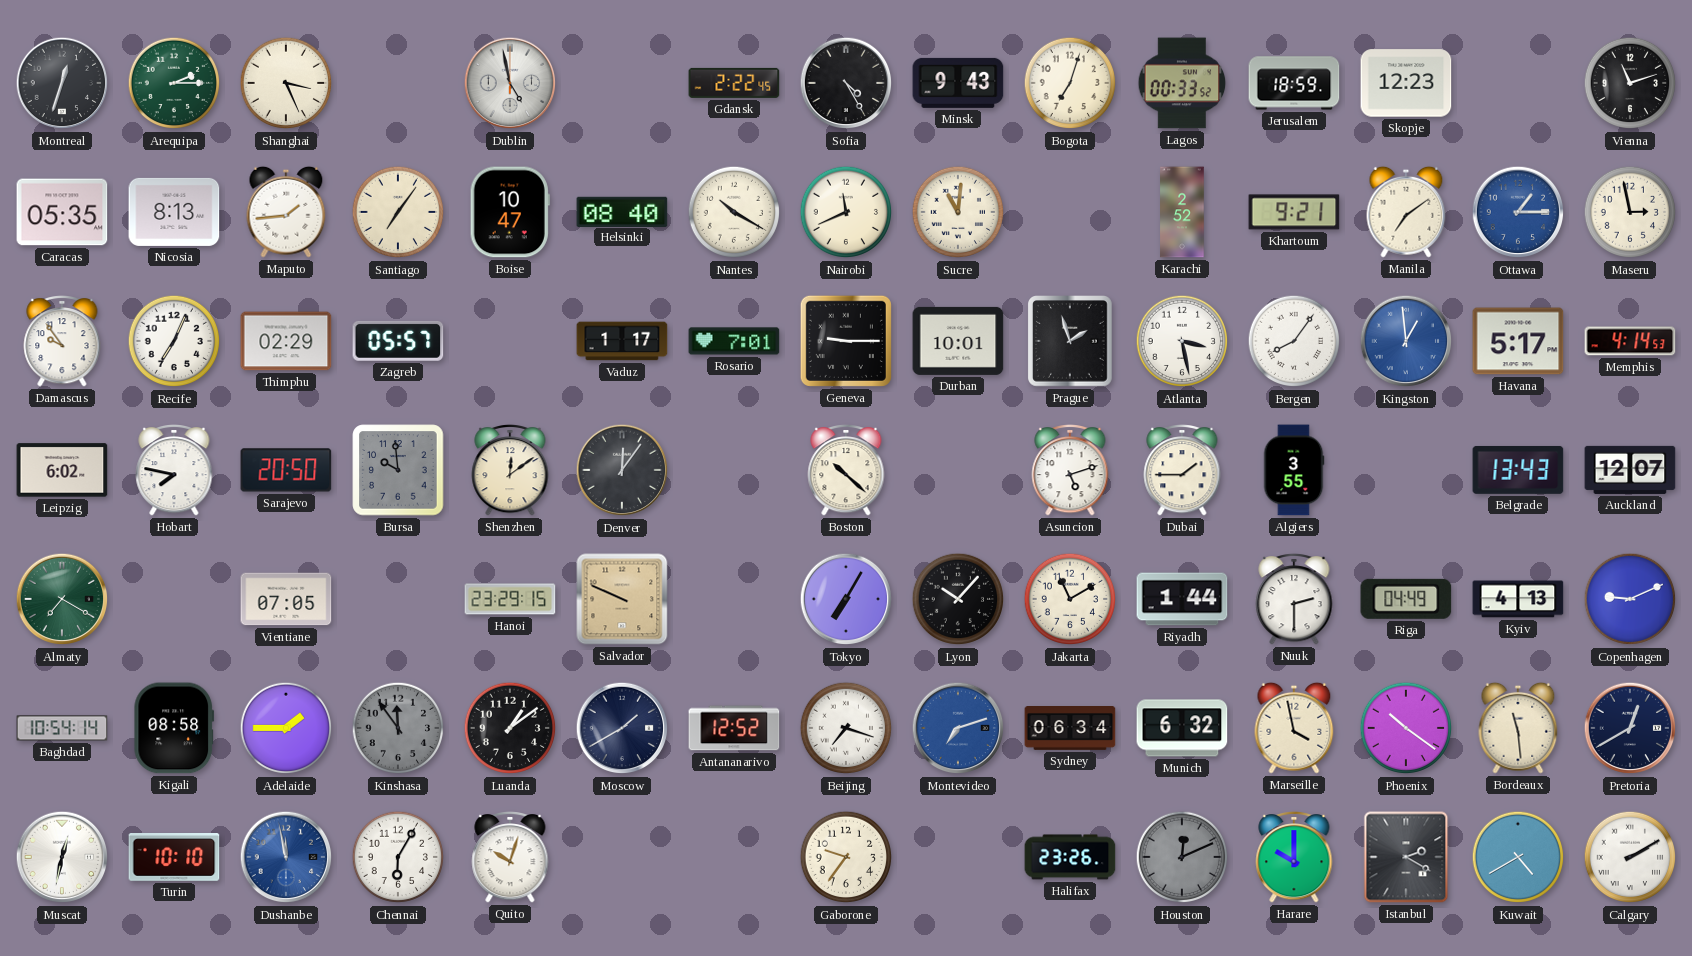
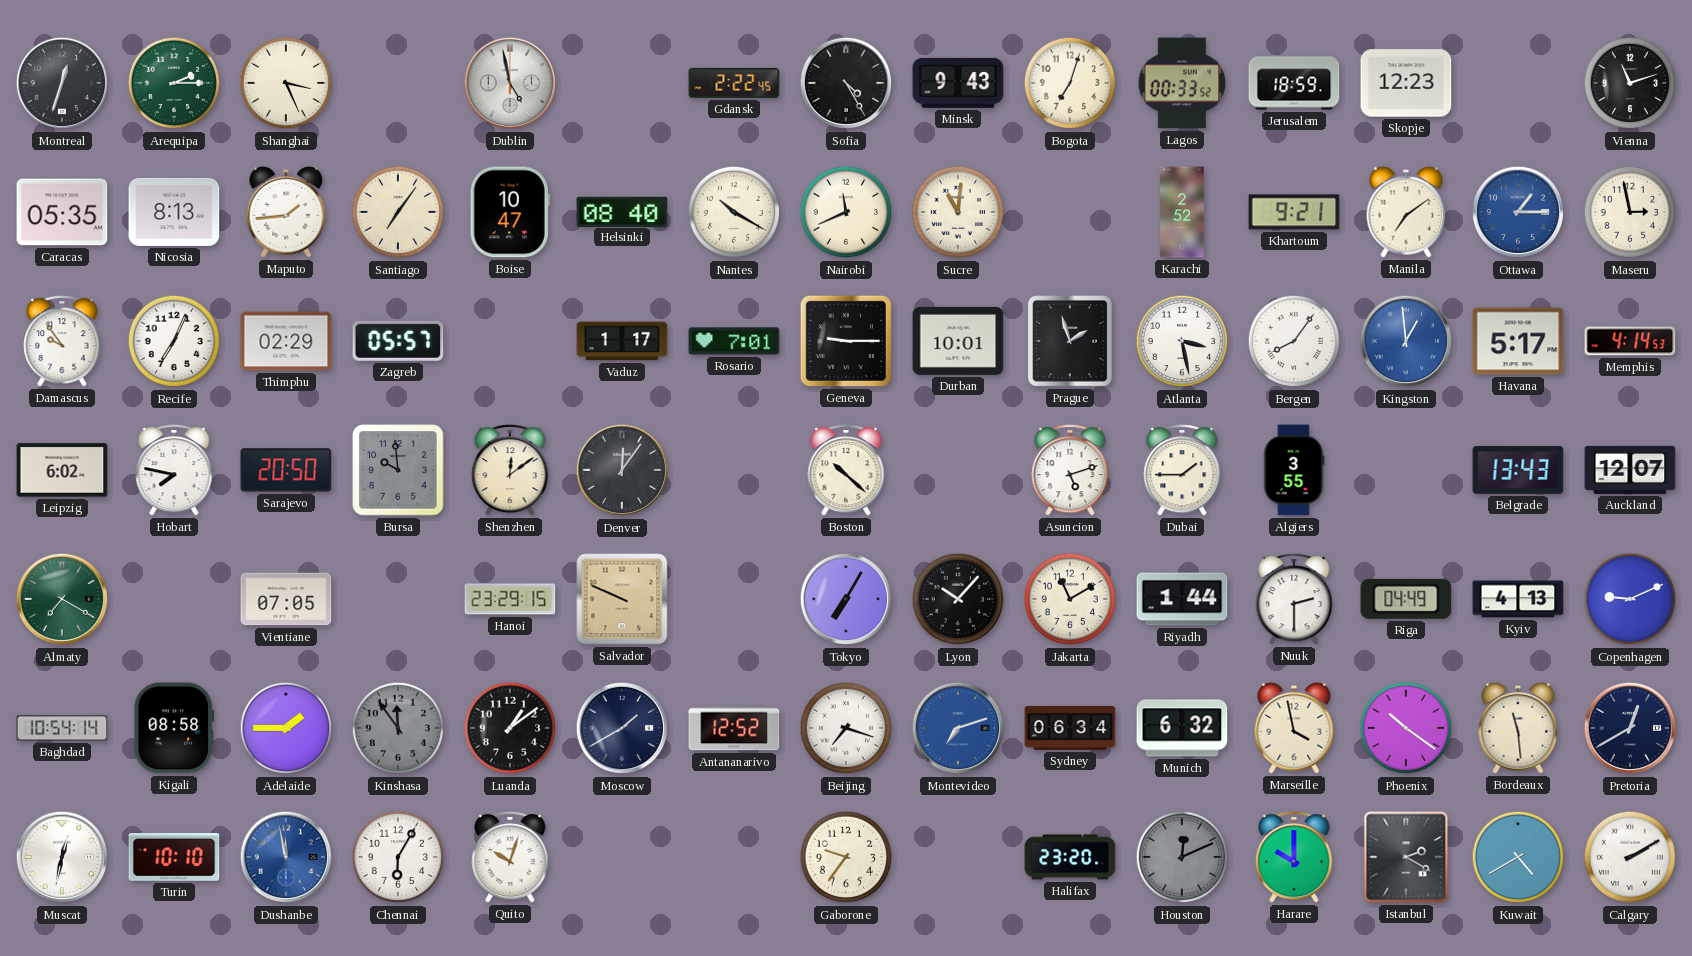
Halifax: 23:26 -> 23:20
